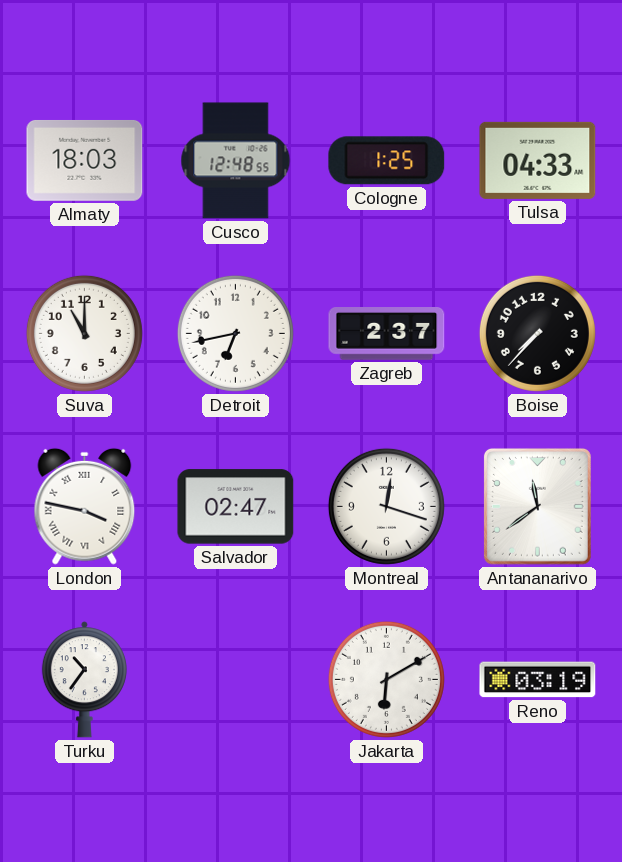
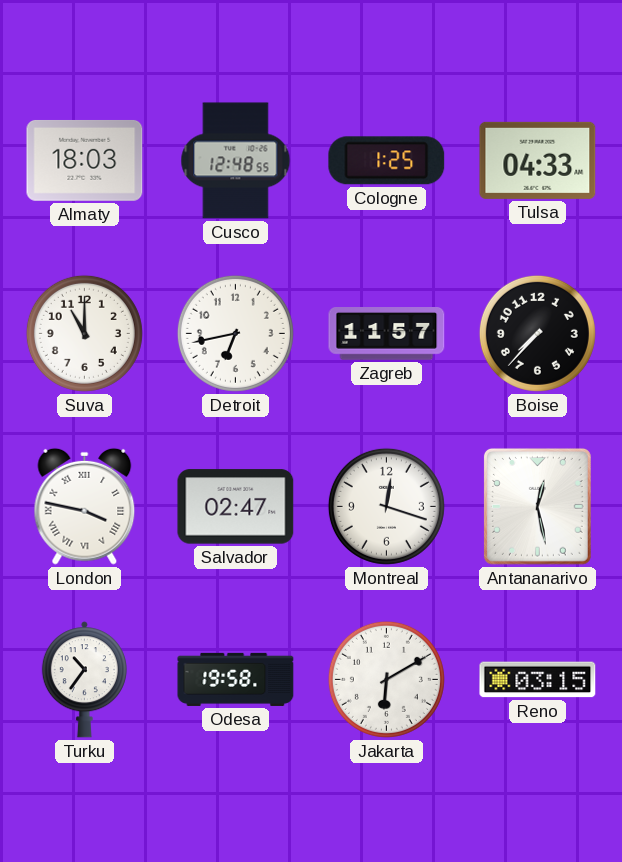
Zagreb: 2:37 -> 11:57
Antananarivo: 11:39 -> 12:28
Odesa: none -> 19:58
Reno: 03:19 -> 03:15
